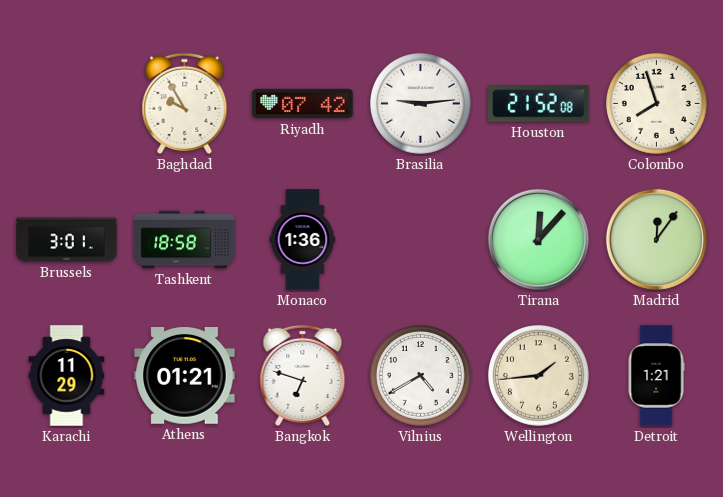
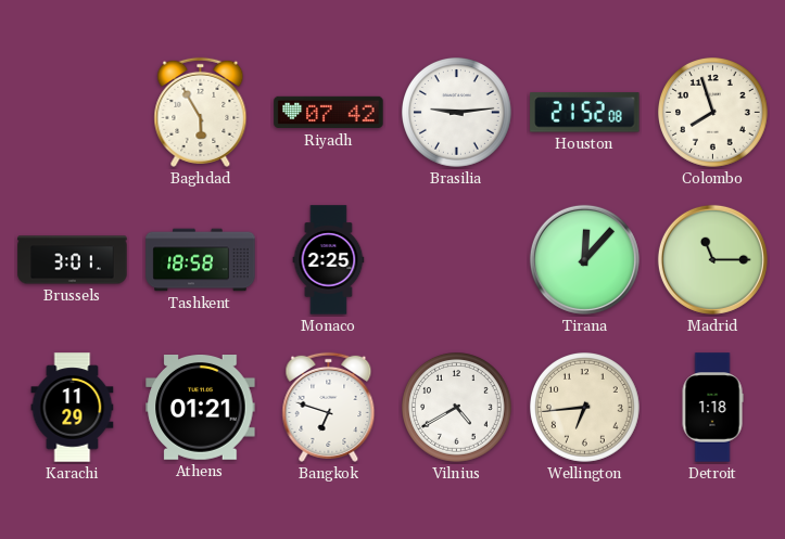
Baghdad: 9:55 -> 5:55
Monaco: 1:36 -> 2:25
Madrid: 12:06 -> 11:15
Wellington: 1:44 -> 6:44
Detroit: 1:21 -> 1:18
